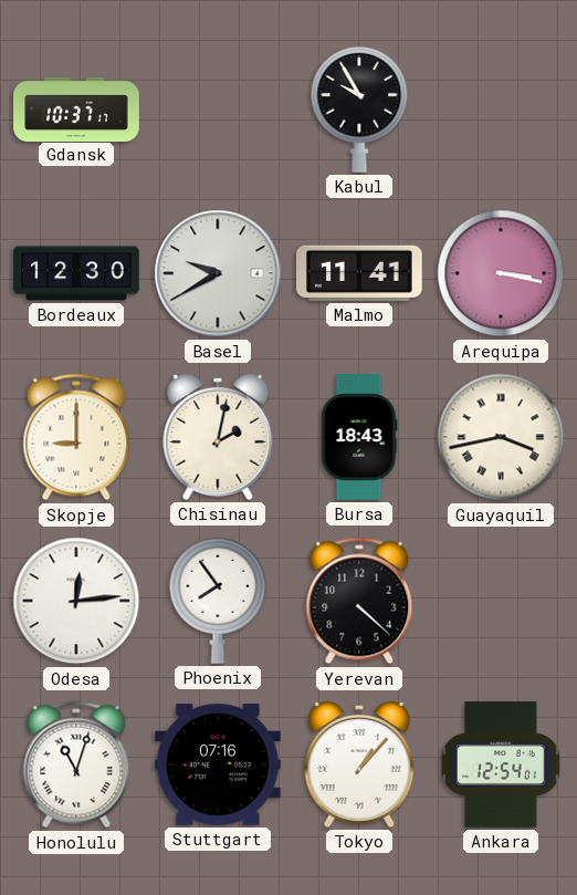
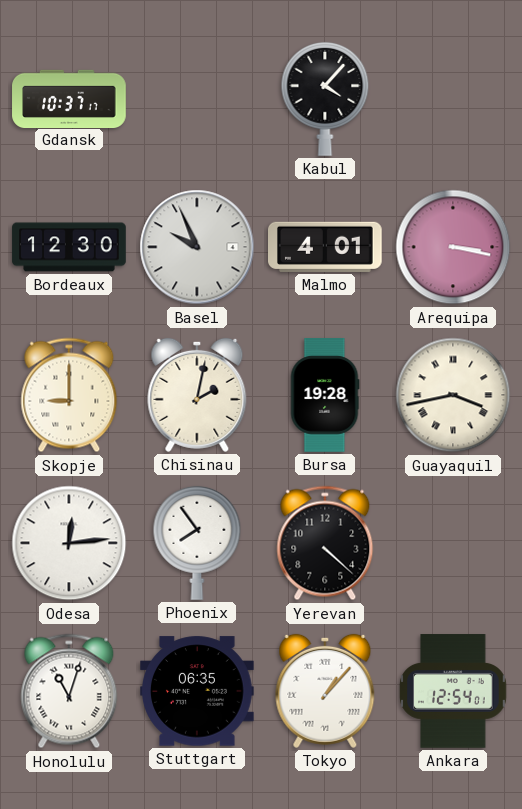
Kabul: 9:55 -> 4:07
Basel: 9:40 -> 9:56
Malmo: 11:41 -> 4:01
Bursa: 18:43 -> 19:28
Stuttgart: 07:16 -> 06:35
